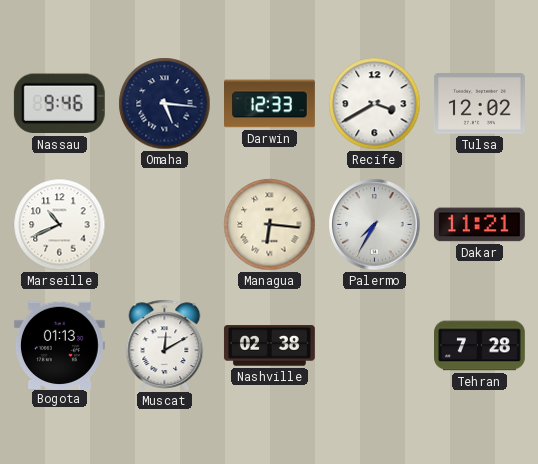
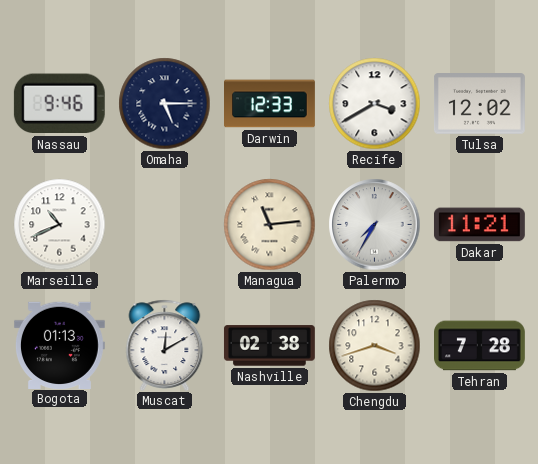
Omaha: 5:16 -> 5:15
Managua: 6:16 -> 11:14
Chengdu: none -> 3:42
